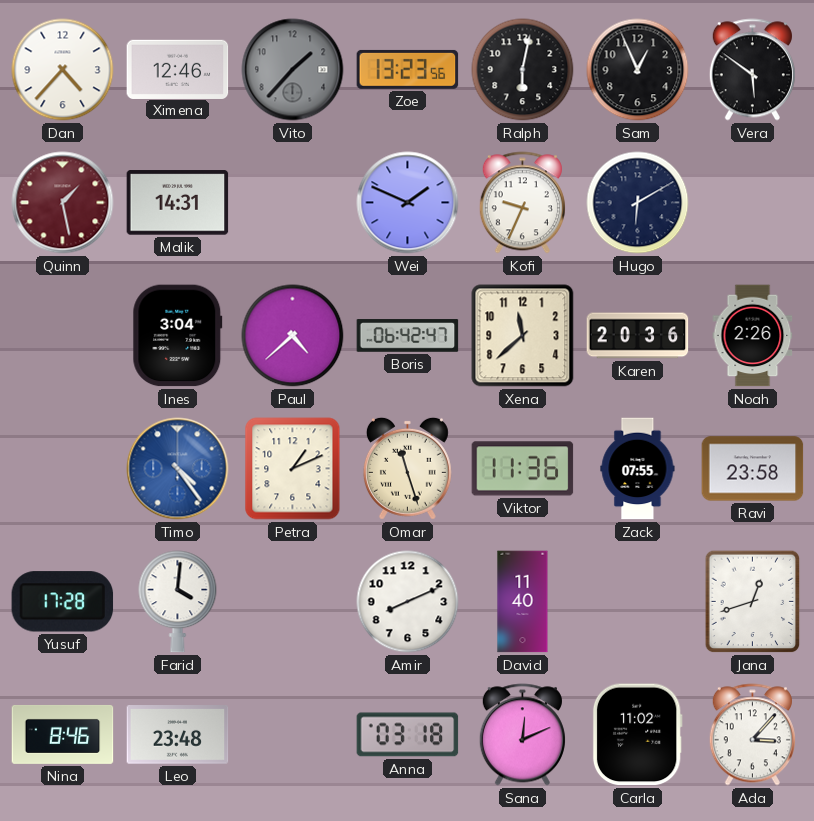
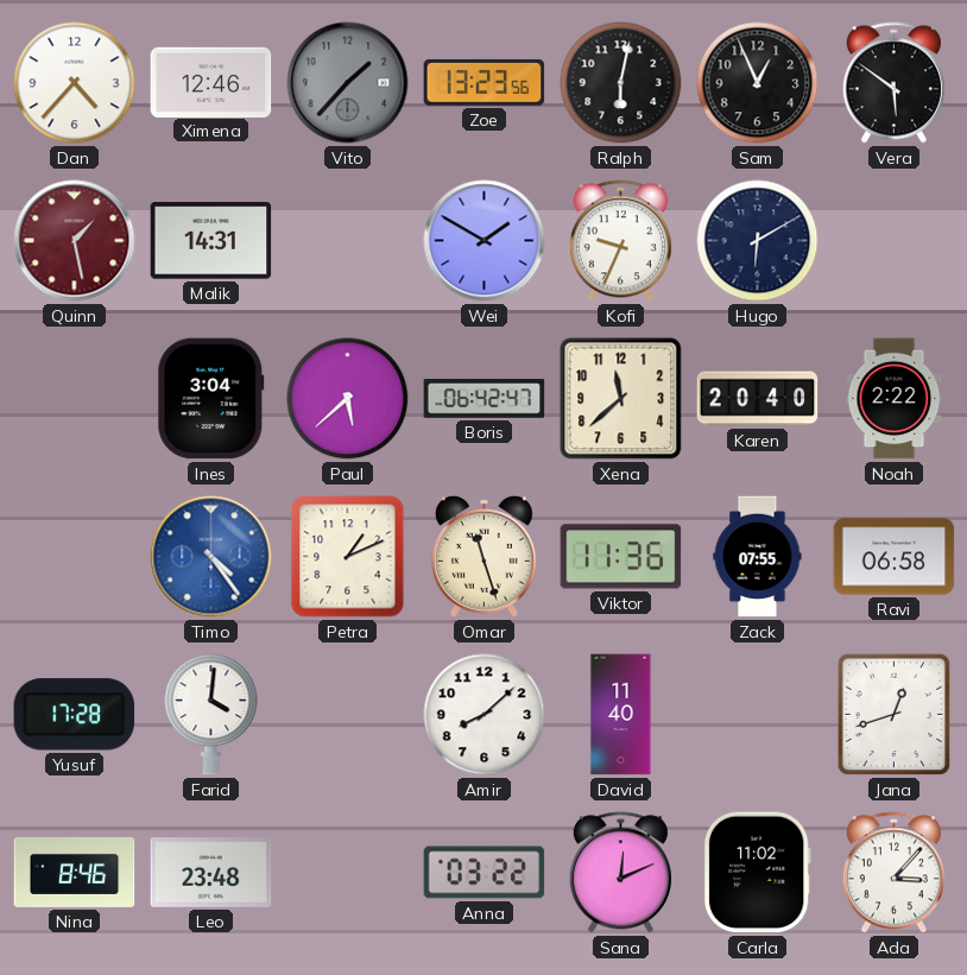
Wei: 1:49 -> 1:50
Paul: 4:38 -> 5:38
Karen: 20:36 -> 20:40
Noah: 2:26 -> 2:22
Ravi: 23:58 -> 06:58
Amir: 8:11 -> 8:08
Anna: 03:18 -> 03:22
